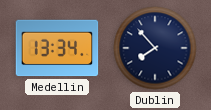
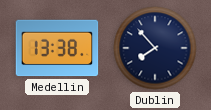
Medellin: 13:34 -> 13:38
